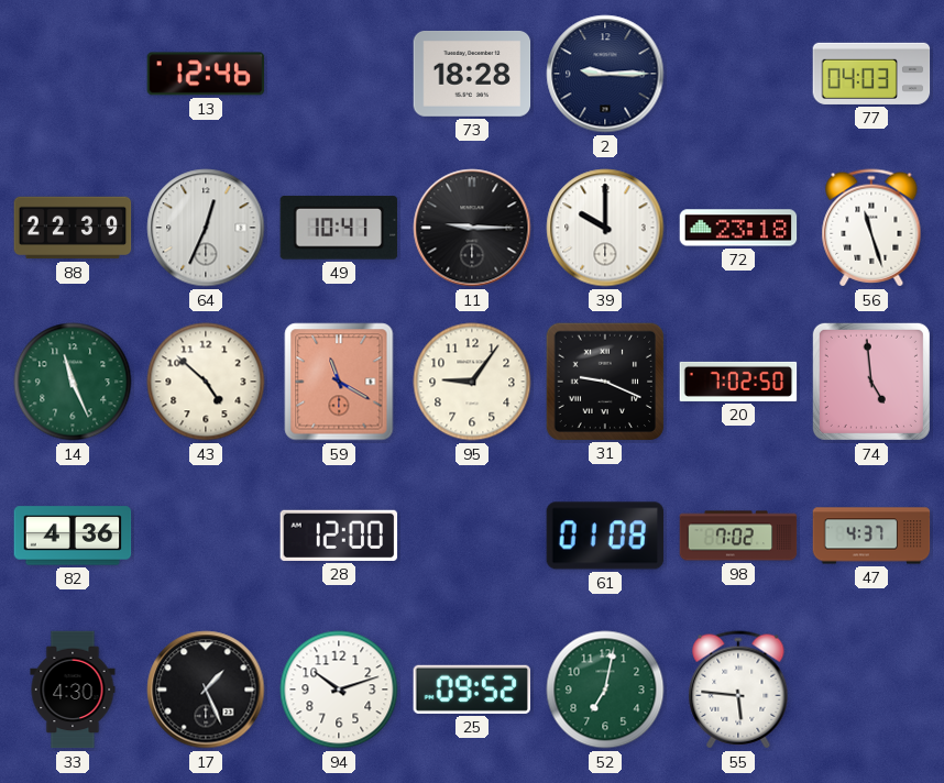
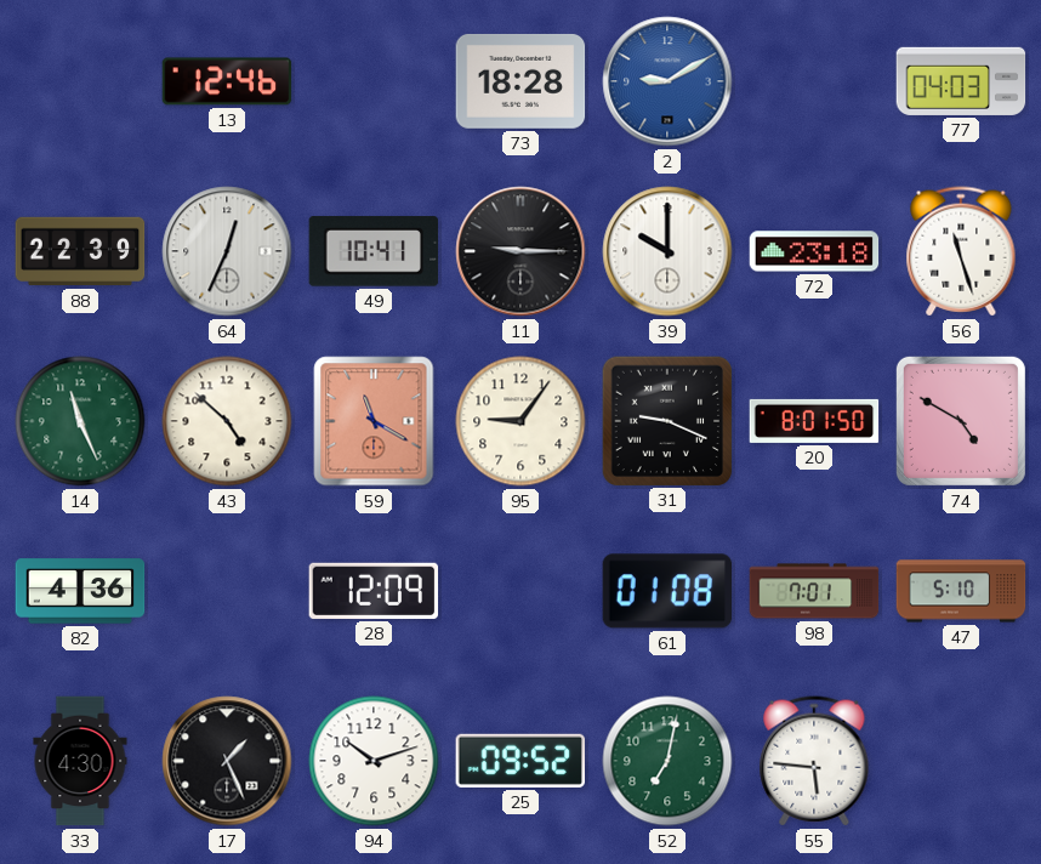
2: 9:15 -> 9:10
2 dial: navy -> blue
20: 7:02 -> 8:01
74: 4:59 -> 4:50
28: 12:00 -> 12:09
98: 7:02 -> 7:01
47: 4:37 -> 5:10
